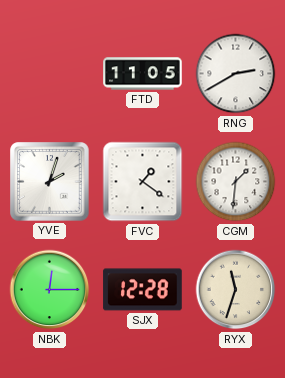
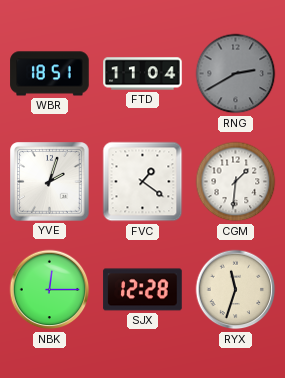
WBR: none -> 18:51
FTD: 11:05 -> 11:04
RNG dial: white -> grey
